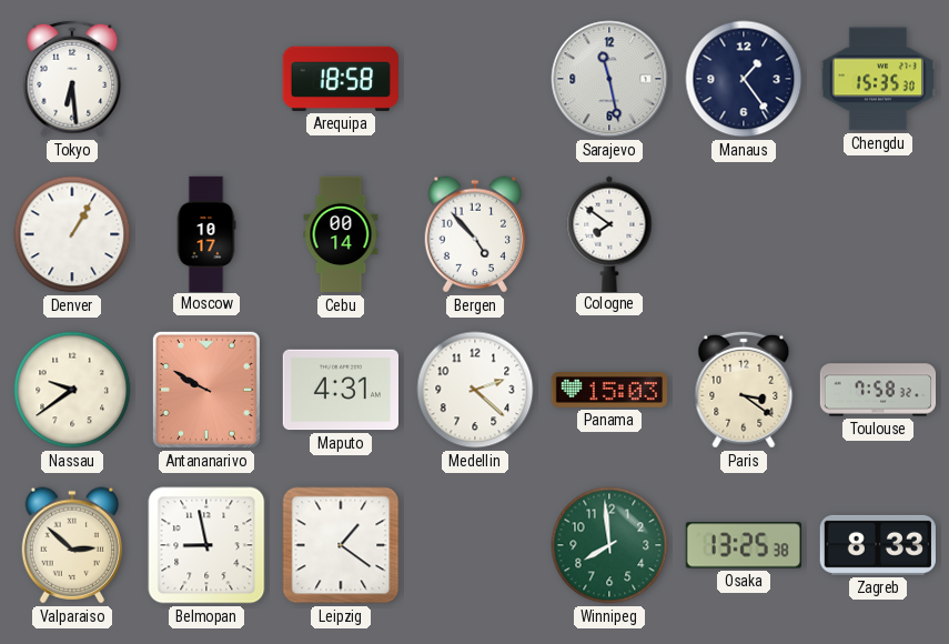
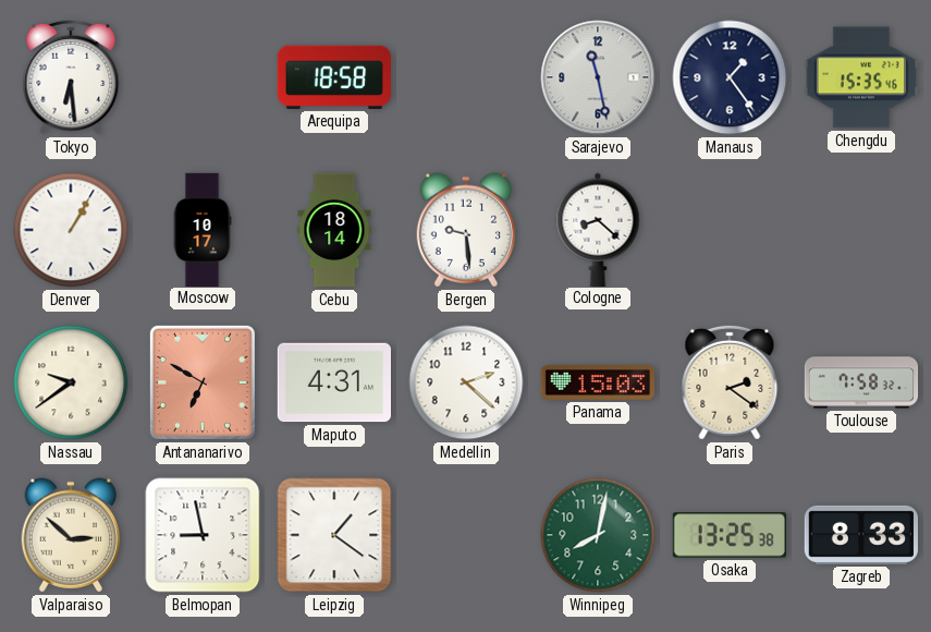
Chengdu: 15:35:30 -> 15:35:46
Cebu: 00:14 -> 18:14
Bergen: 4:53 -> 9:29
Cologne: 7:51 -> 8:22
Antananarivo: 9:50 -> 6:50
Paris: 3:21 -> 2:21
Winnipeg: 7:59 -> 8:02
